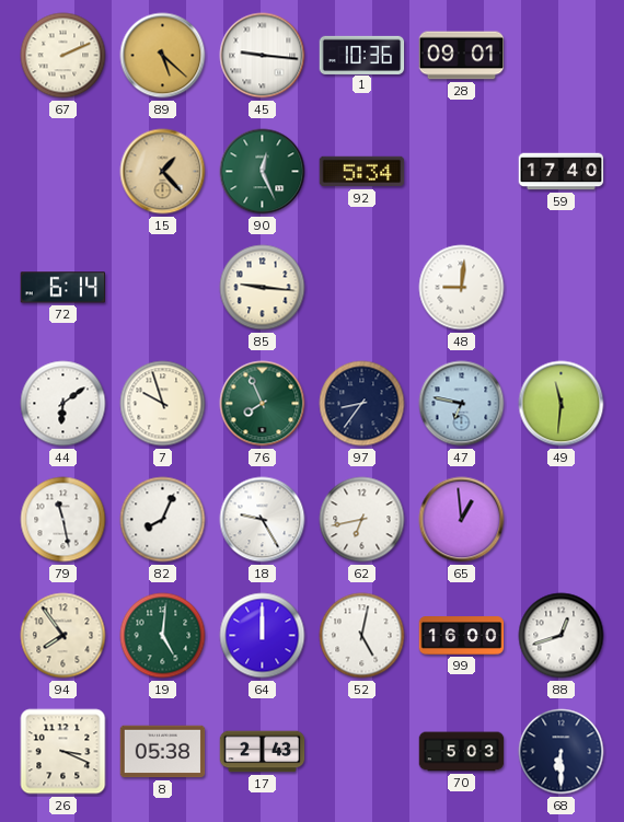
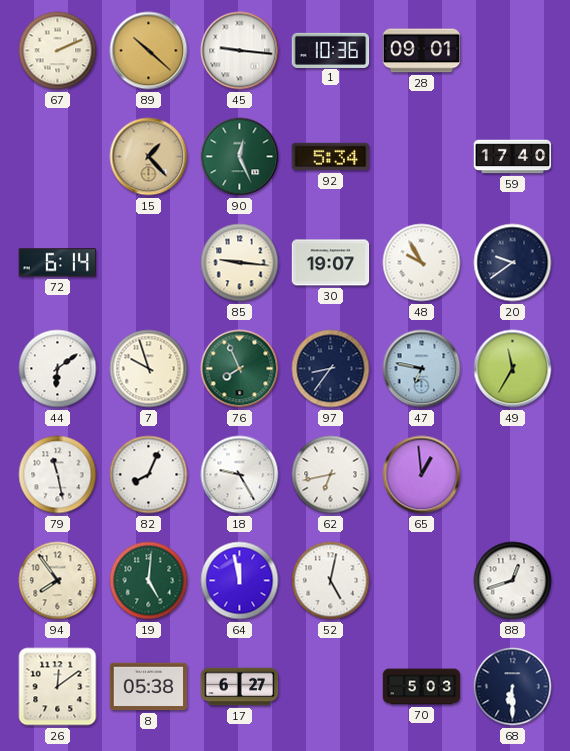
89: 5:22 -> 10:22
30: none -> 19:07
48: 9:01 -> 9:55
20: none -> 9:39
49: 11:31 -> 11:35
64: 12:00 -> 11:58
99: 16:00 -> none
26: 3:19 -> 12:09
17: 2:43 -> 6:27
